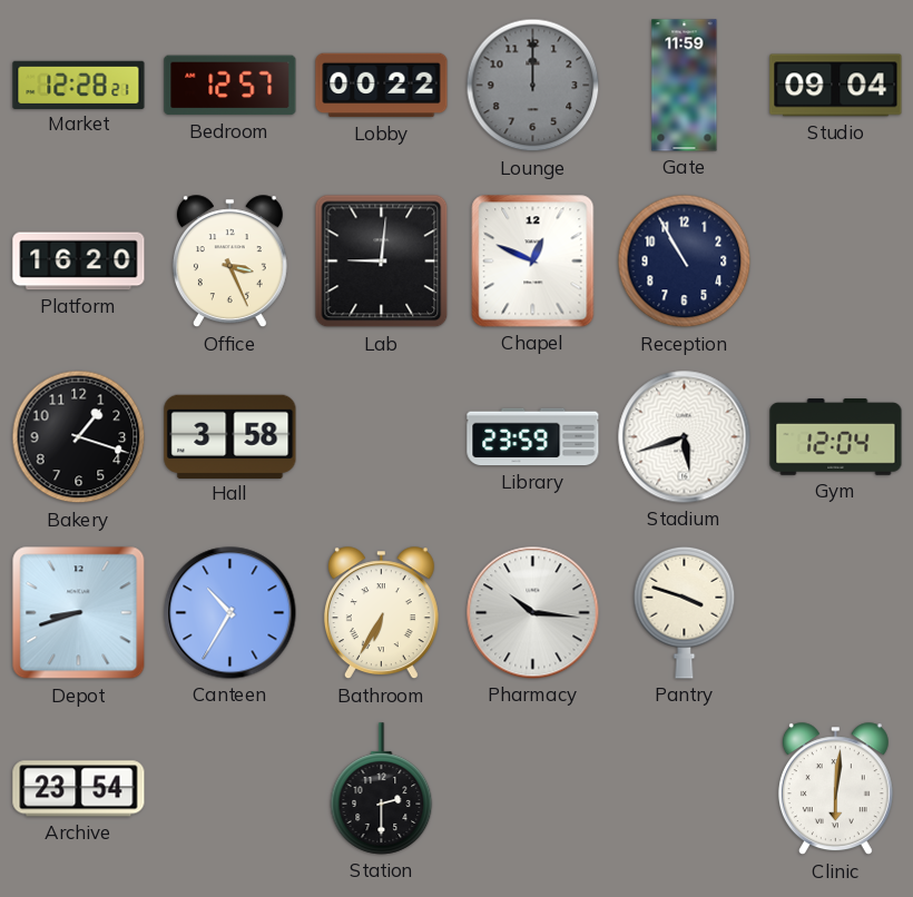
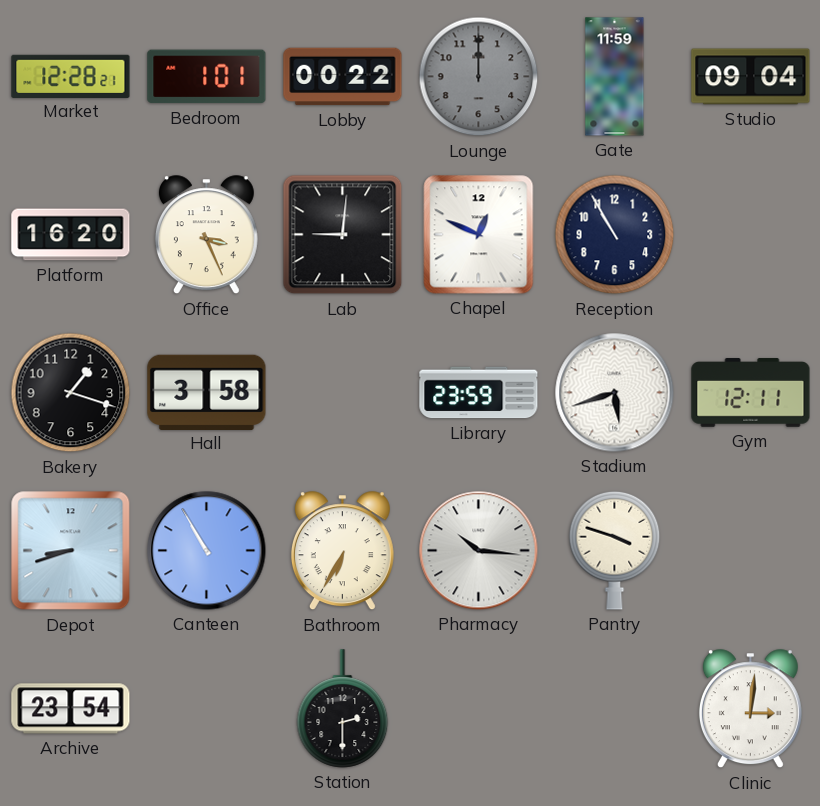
Bedroom: 12:57 -> 1:01
Gym: 12:04 -> 12:11
Canteen: 10:35 -> 10:55
Clinic: 6:01 -> 3:01
